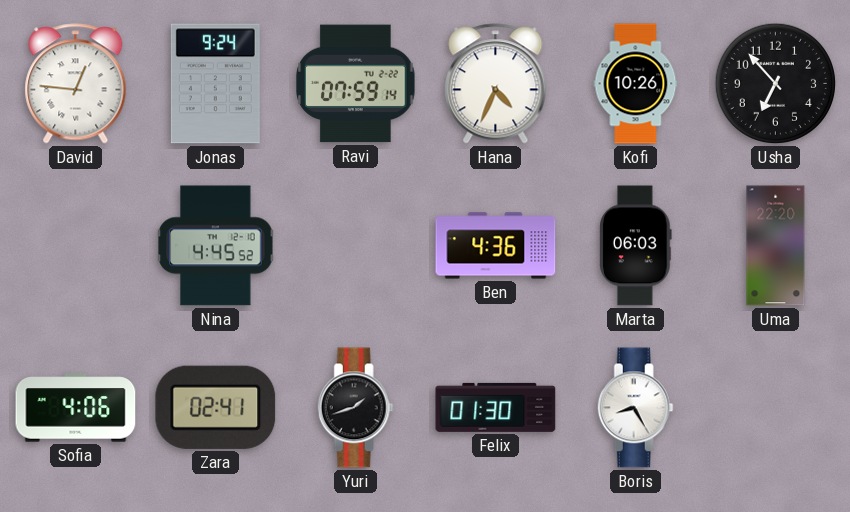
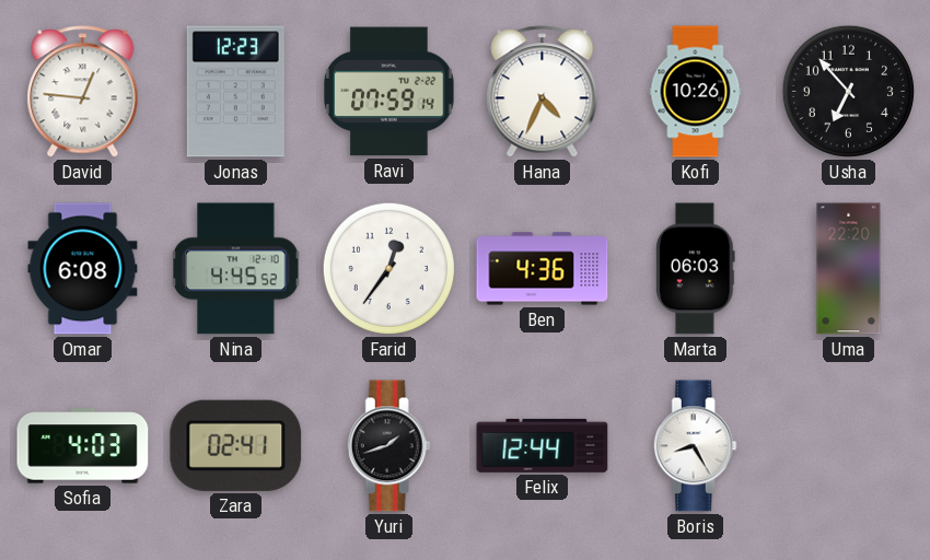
Jonas: 9:24 -> 12:23
Omar: none -> 6:08
Farid: none -> 12:36
Sofia: 4:06 -> 4:03
Felix: 01:30 -> 12:44
